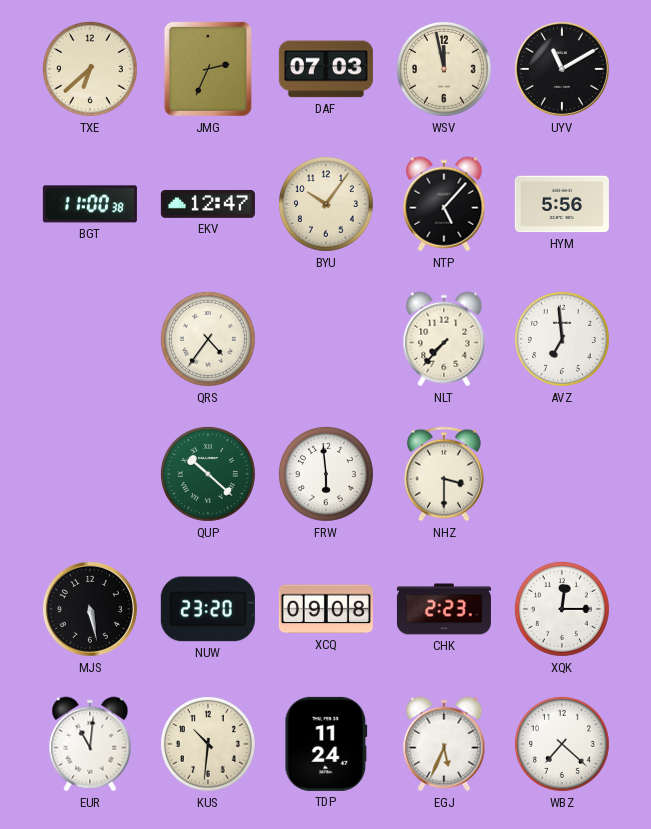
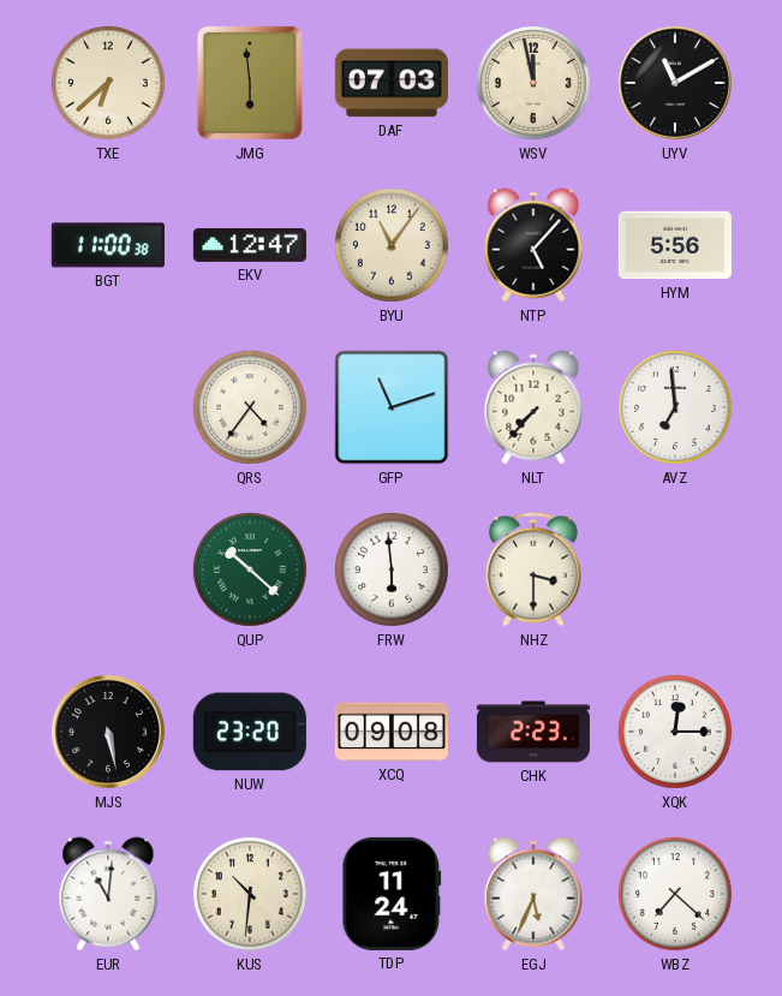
JMG: 2:34 -> 5:59
BYU: 10:06 -> 11:06
GFP: none -> 11:12
